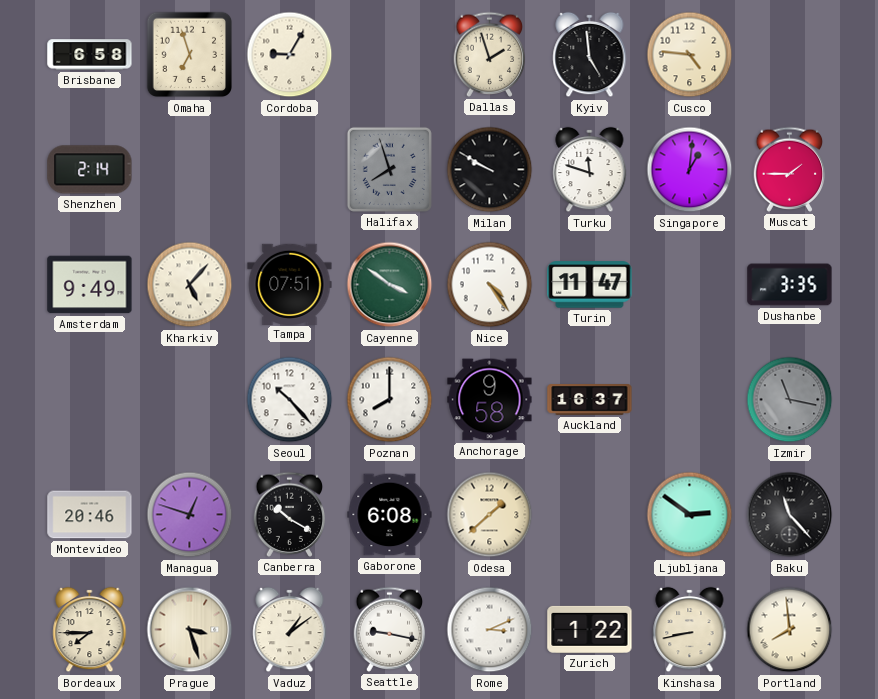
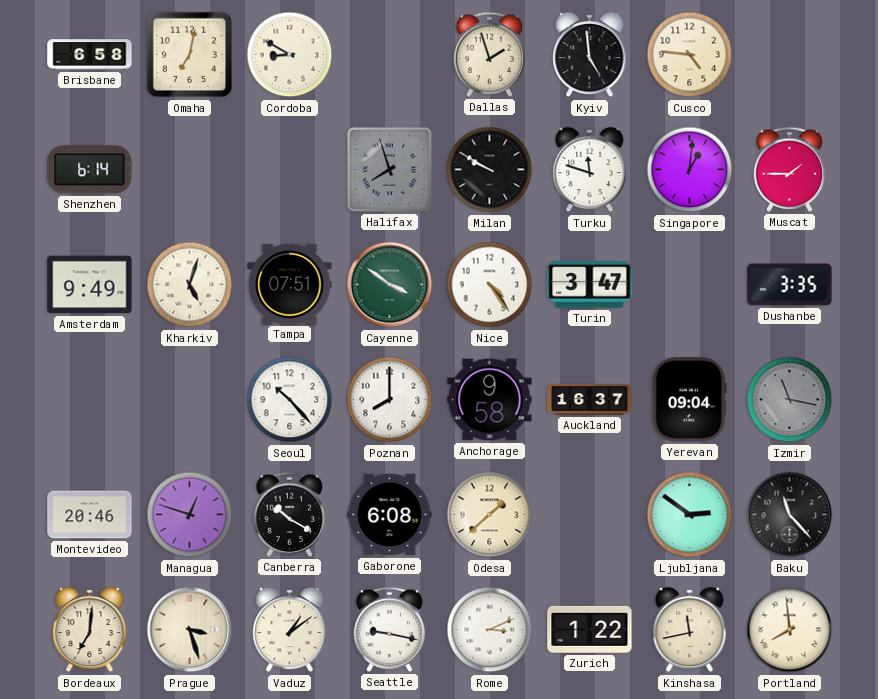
Omaha: 6:57 -> 7:02
Cordoba: 9:05 -> 8:50
Shenzhen: 2:14 -> 6:14
Kharkiv: 5:07 -> 5:03
Turin: 11:47 -> 3:47
Yerevan: none -> 09:04
Bordeaux: 7:45 -> 7:01
Kinshasa: 8:43 -> 11:43
